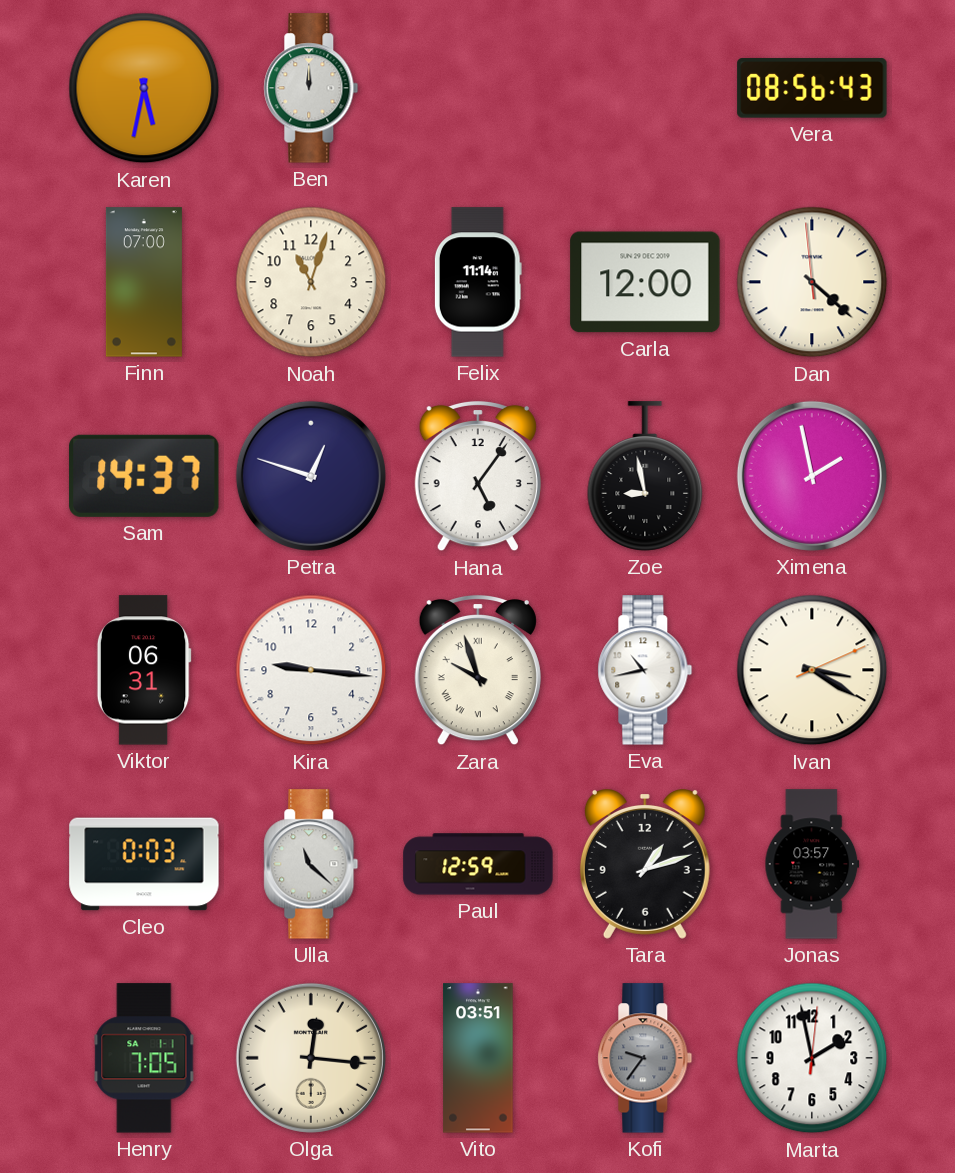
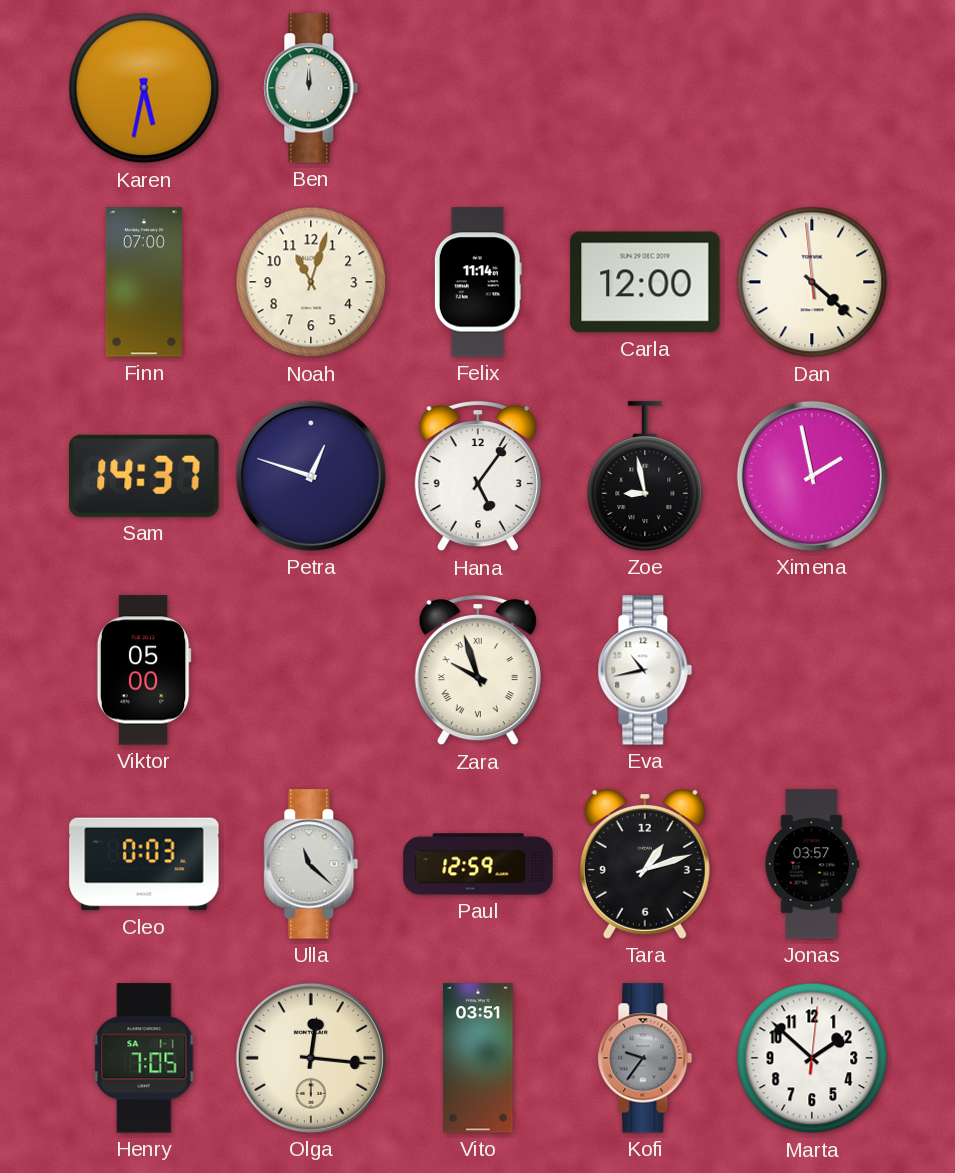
Vera: 08:56 -> none
Viktor: 06:31 -> 05:00
Kira: 9:16 -> none
Ivan: 3:20 -> none
Marta: 1:58 -> 1:52
